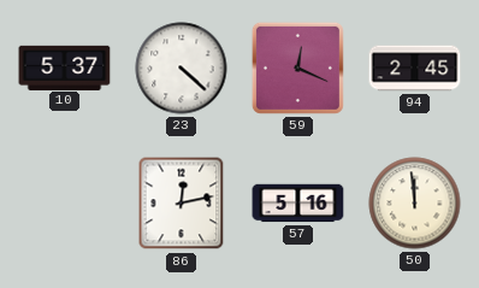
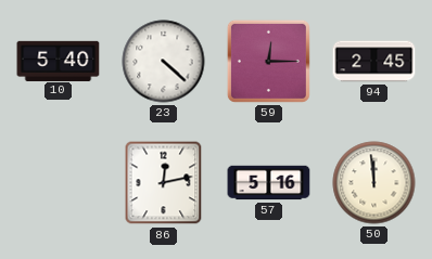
10: 5:37 -> 5:40
59: 12:19 -> 12:15
